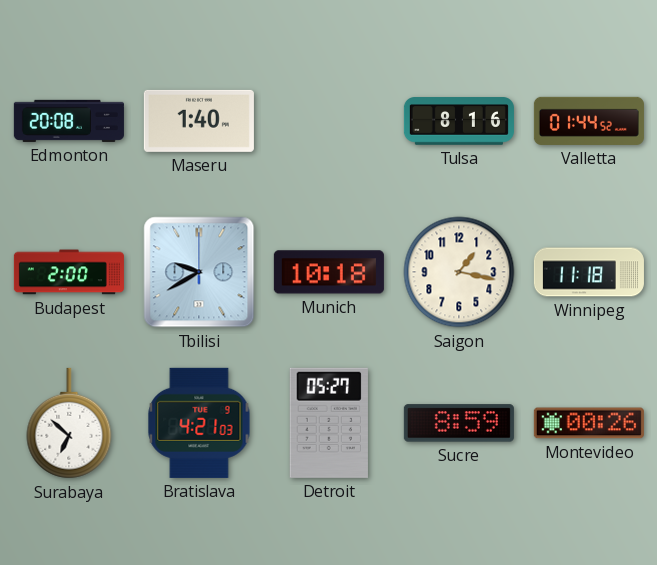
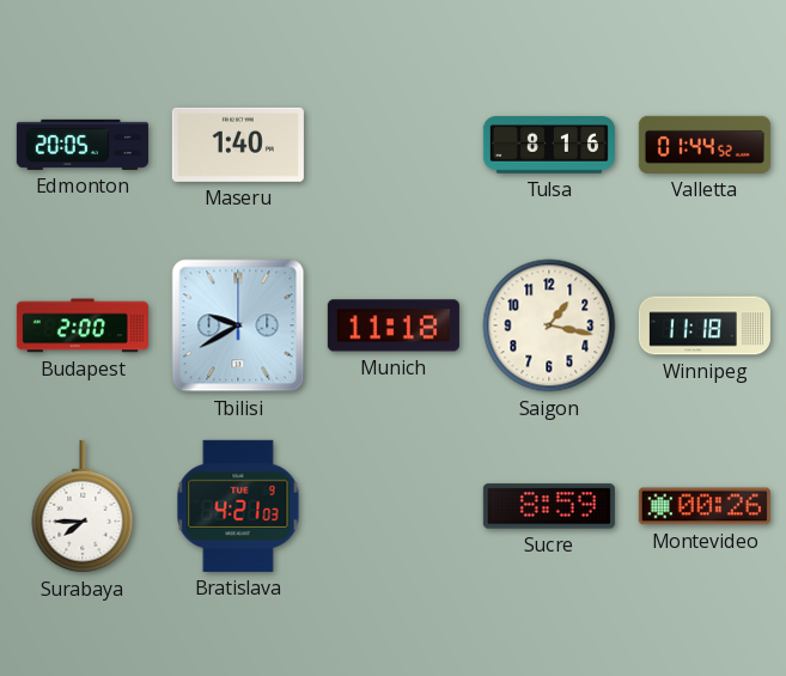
Edmonton: 20:08 -> 20:05
Munich: 10:18 -> 11:18
Surabaya: 6:52 -> 7:45
Detroit: 05:27 -> none
